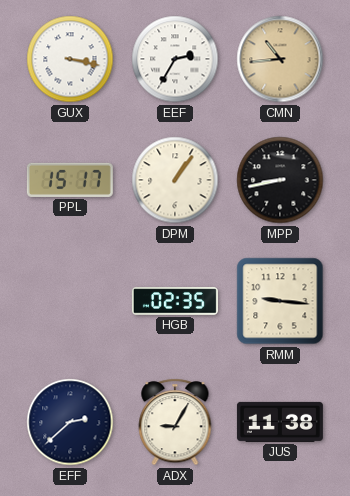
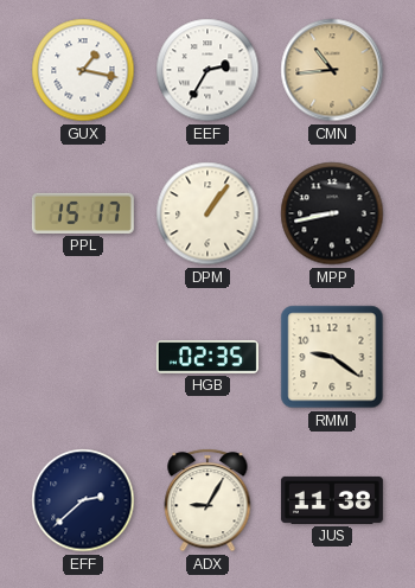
GUX: 3:17 -> 1:17
RMM: 9:16 -> 9:21
